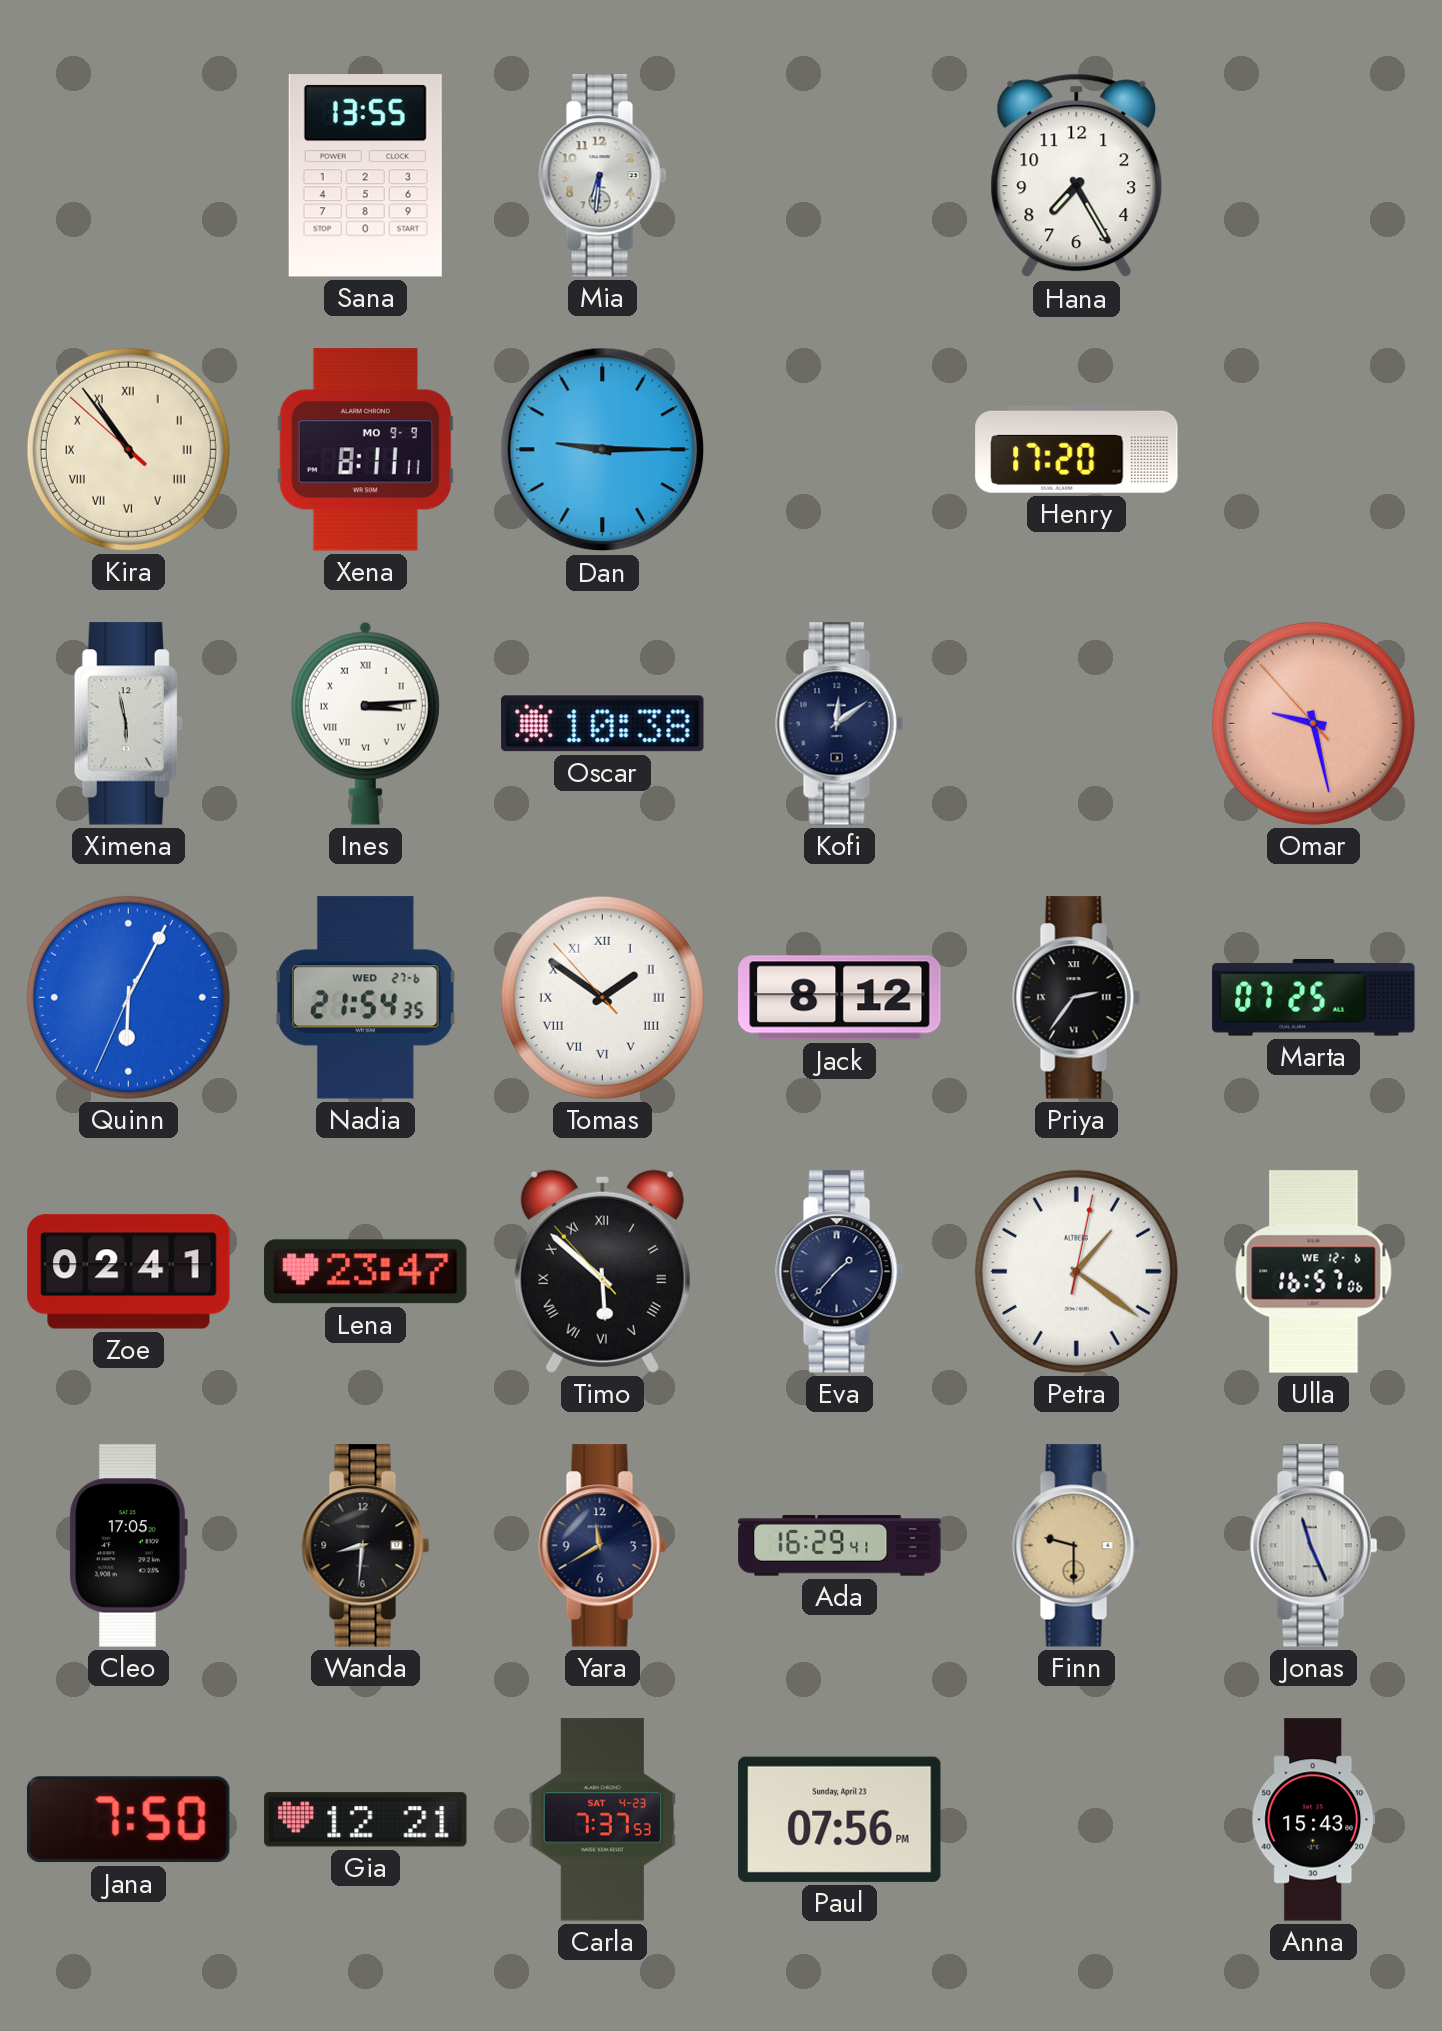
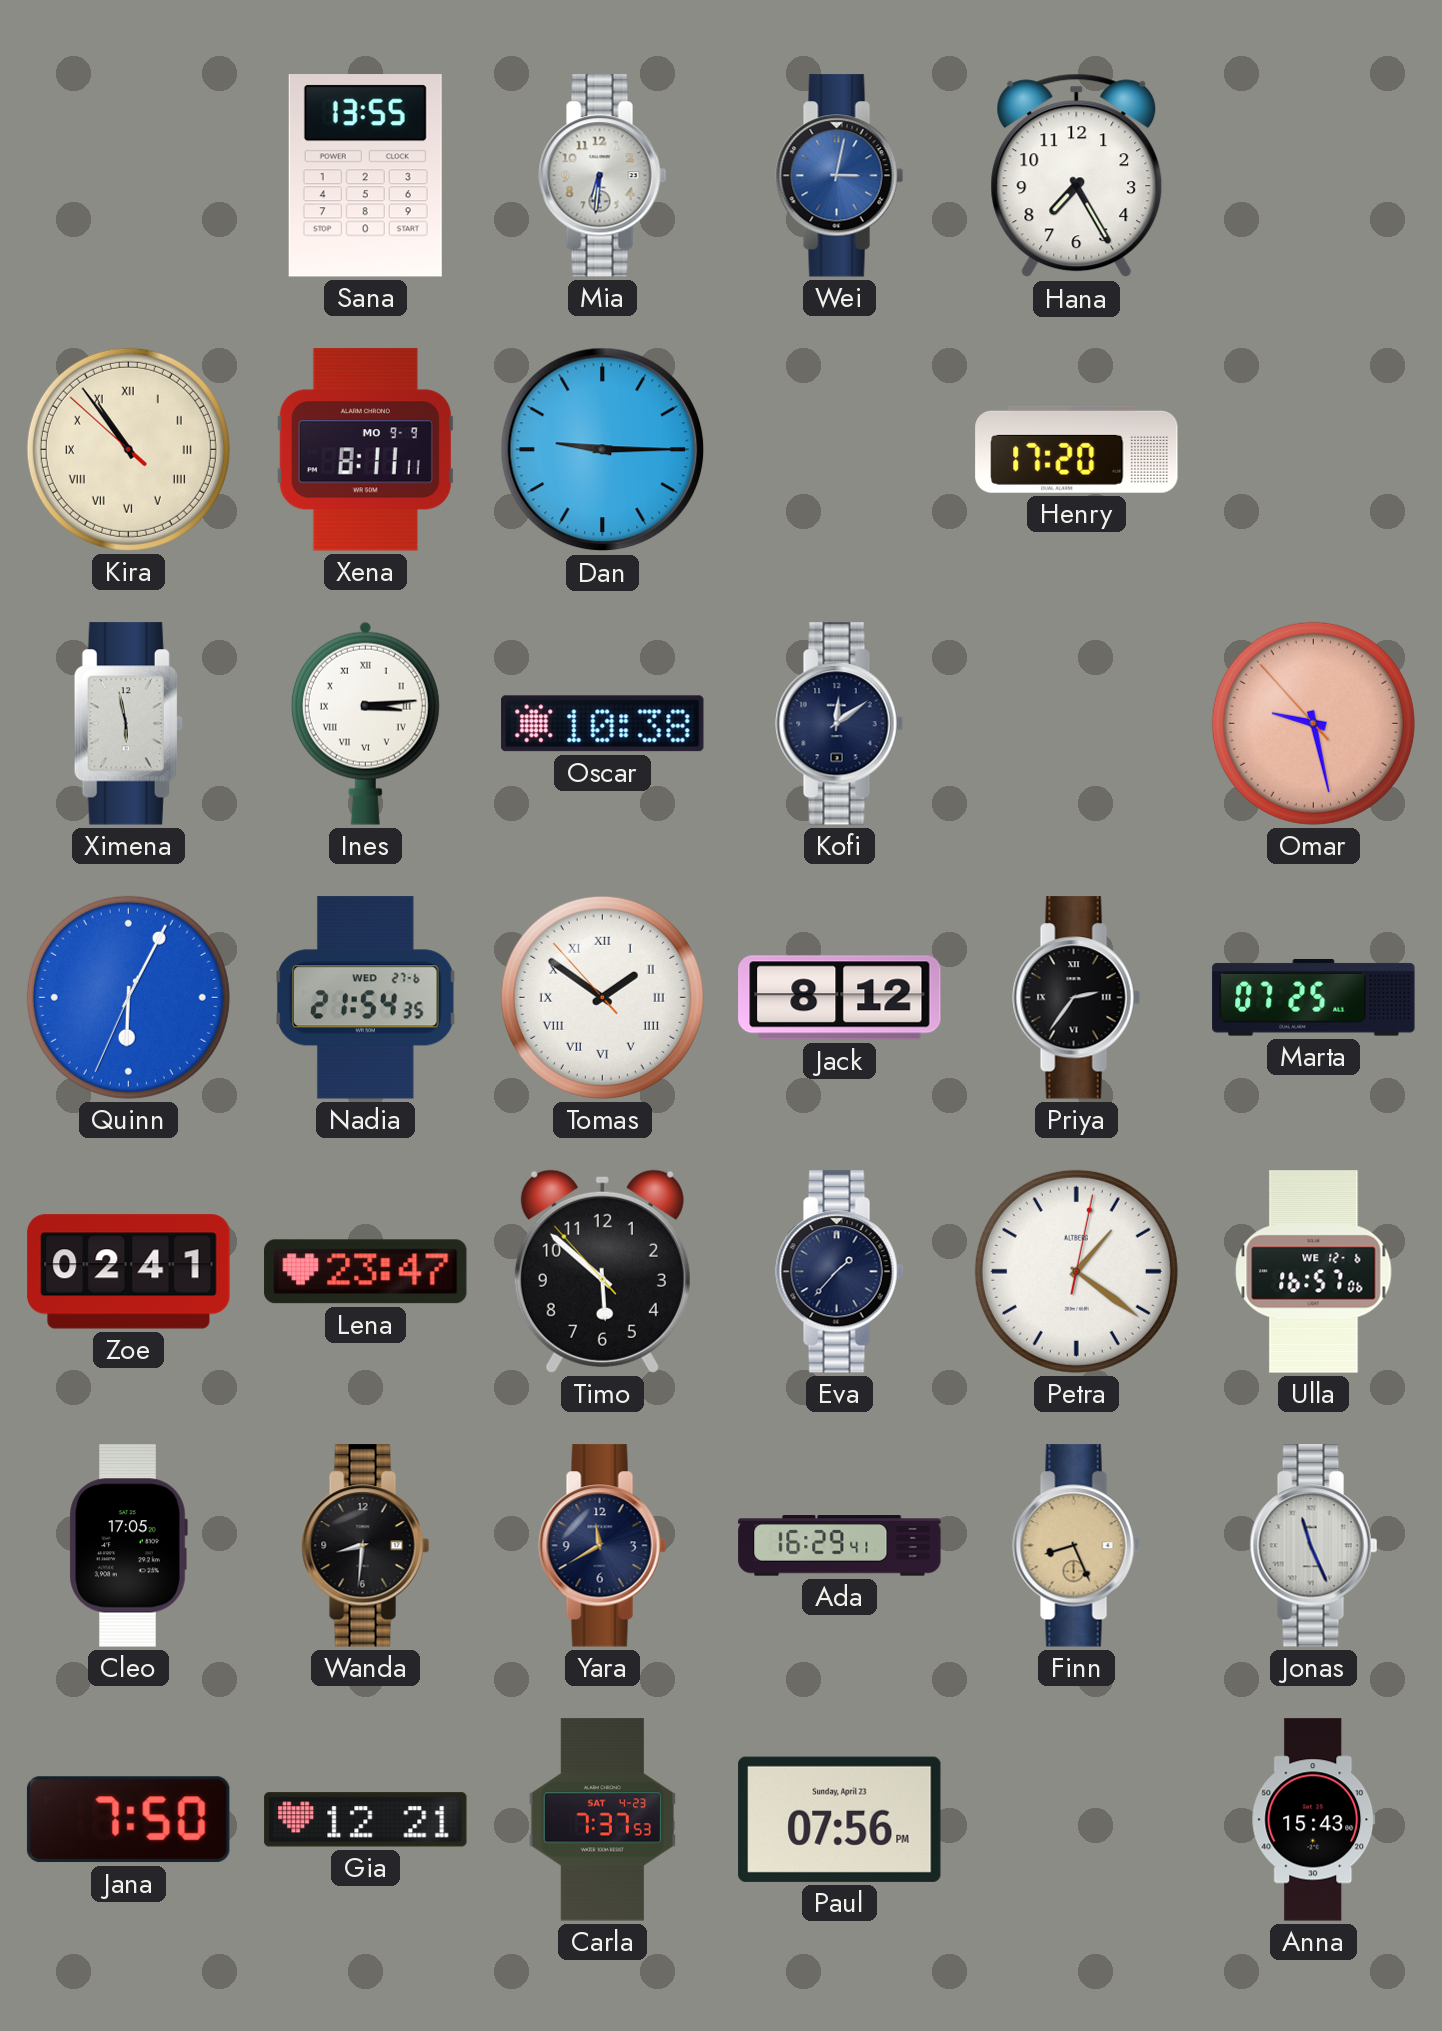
Wei: none -> 3:02
Timo numerals: Roman -> Arabic
Finn: 9:30 -> 8:26
